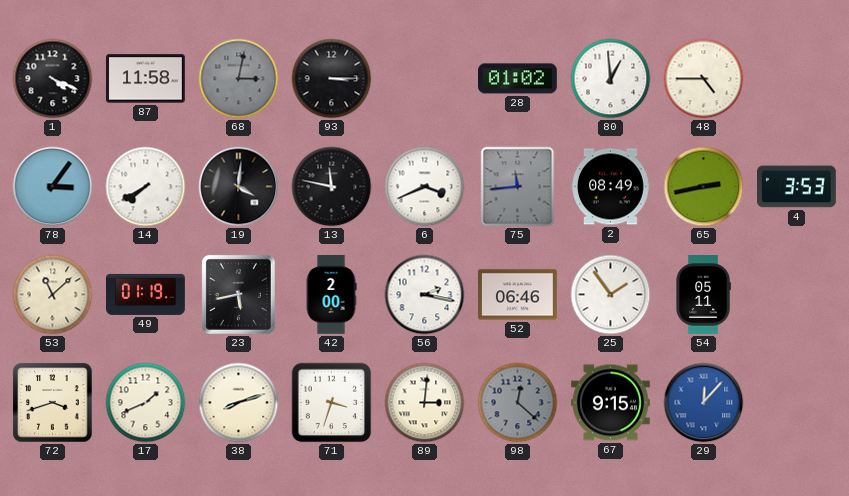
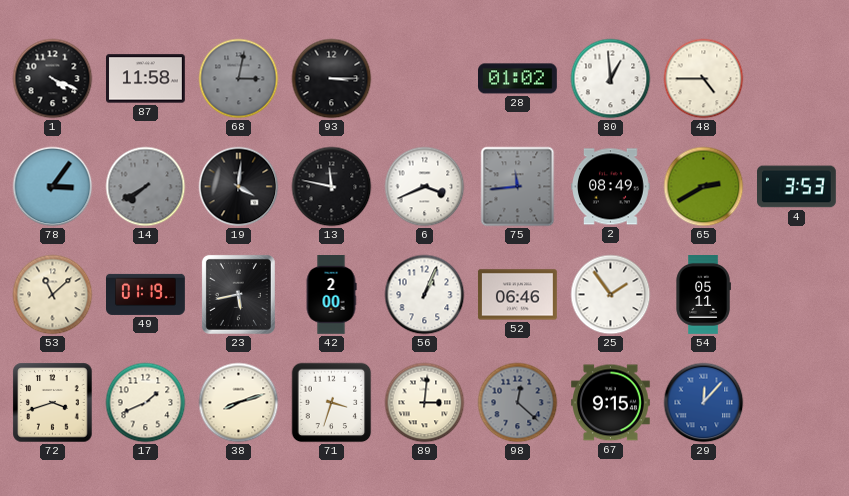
14 dial: white -> grey
65: 2:43 -> 2:40
56: 2:17 -> 1:04
